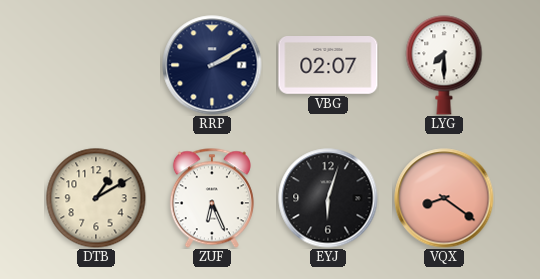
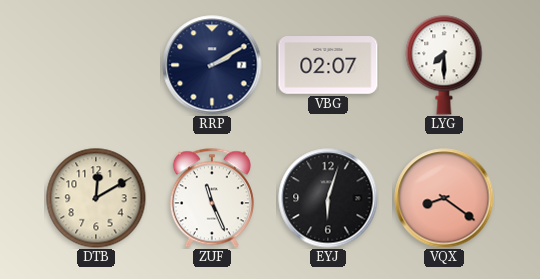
DTB: 1:10 -> 12:10
ZUF: 6:26 -> 11:26
